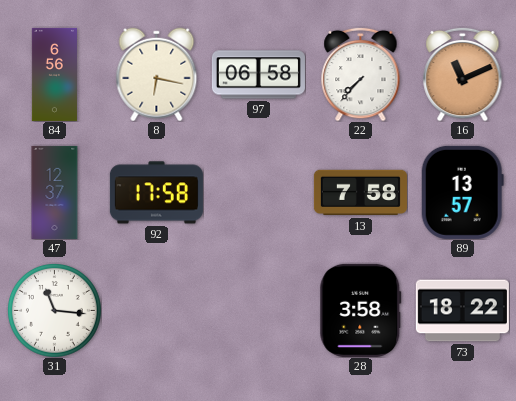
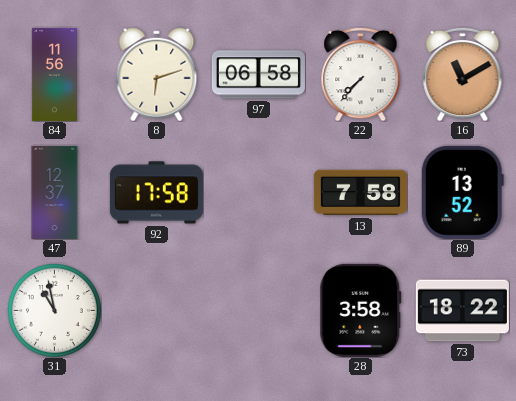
84: 6:56 -> 11:56
8: 6:17 -> 6:12
16: 11:11 -> 11:10
89: 13:57 -> 13:52
31: 11:16 -> 10:58
